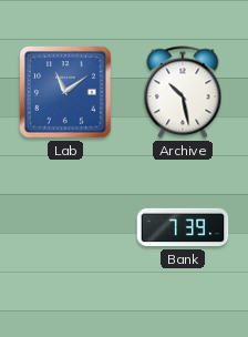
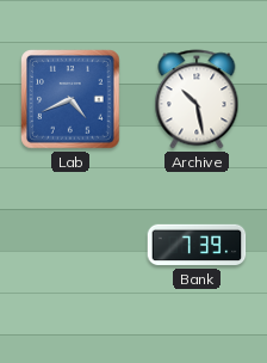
Lab: 11:09 -> 4:41
